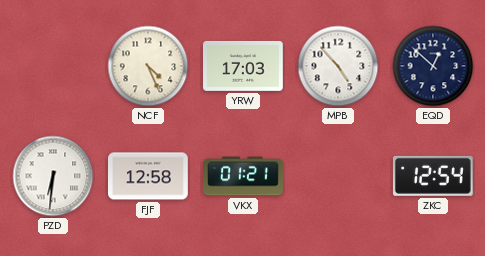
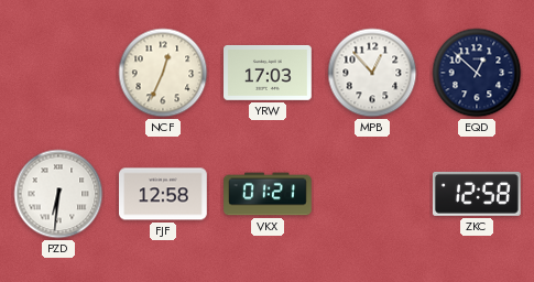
NCF: 4:26 -> 12:34
MPB: 4:53 -> 12:53
ZKC: 12:54 -> 12:58
